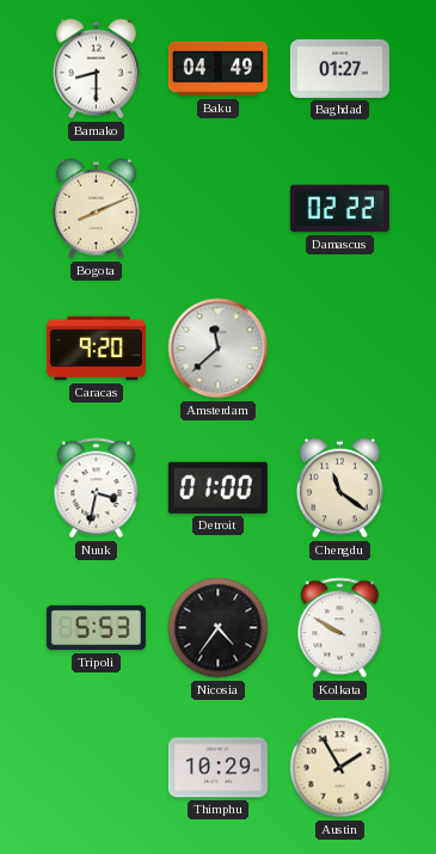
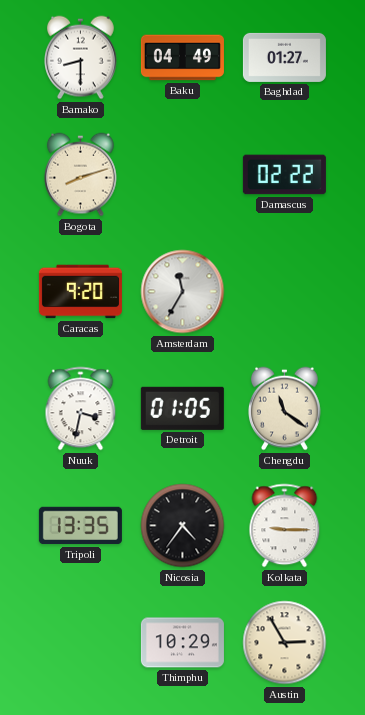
Bogota: 8:11 -> 8:12
Amsterdam: 11:38 -> 11:35
Detroit: 01:00 -> 01:05
Tripoli: 5:53 -> 13:35
Kolkata: 9:50 -> 9:15
Austin: 1:55 -> 2:55
